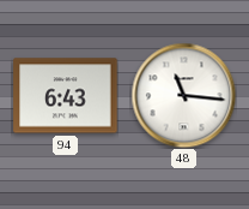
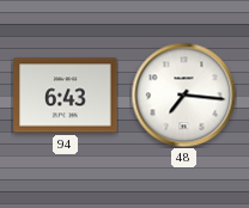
48: 11:16 -> 7:16
